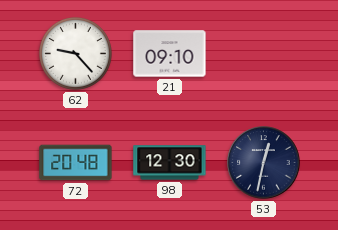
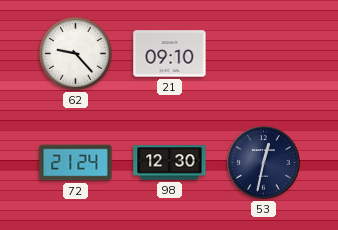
72: 20:48 -> 21:24
